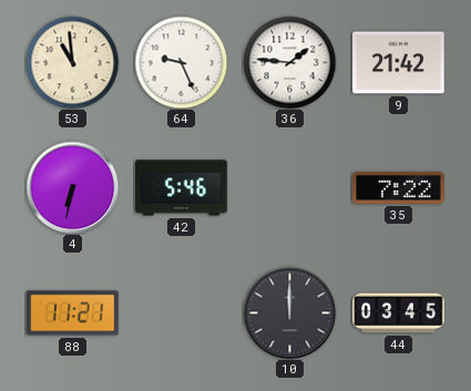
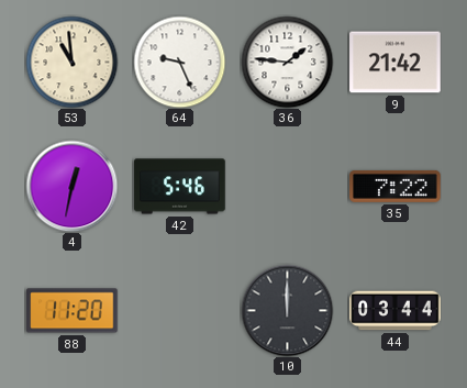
4: 6:32 -> 12:32
88: 11:21 -> 11:20
44: 03:45 -> 03:44
